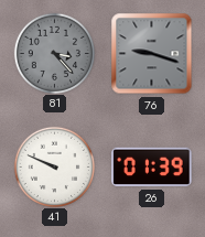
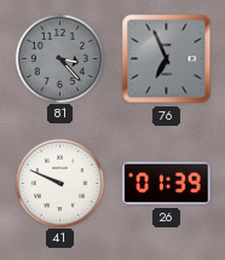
76: 9:18 -> 6:56
